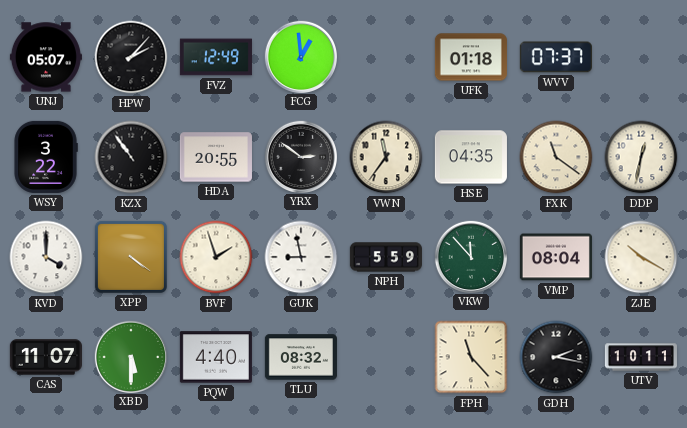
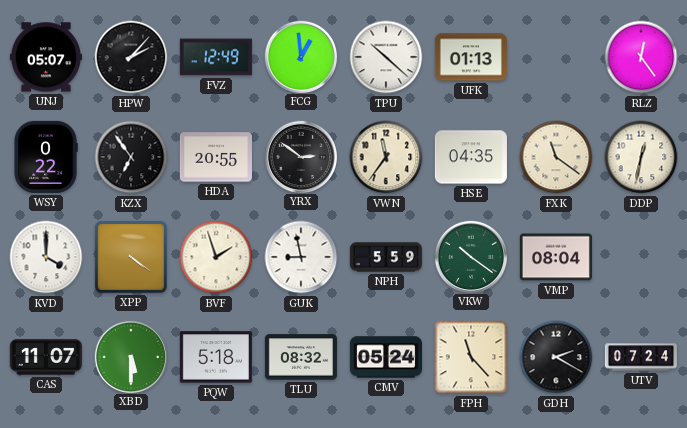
TPU: none -> 10:22
UFK: 01:18 -> 01:13
WVV: 07:37 -> none
RLZ: none -> 12:24
WSY: 3:22 -> 0:22
KZX: 10:54 -> 6:54
VKW: 11:53 -> 10:21
ZJE: 10:20 -> none
PQW: 4:40 -> 5:18
CMV: none -> 05:24
GDH: 2:17 -> 2:20
UTV: 10:11 -> 07:24
